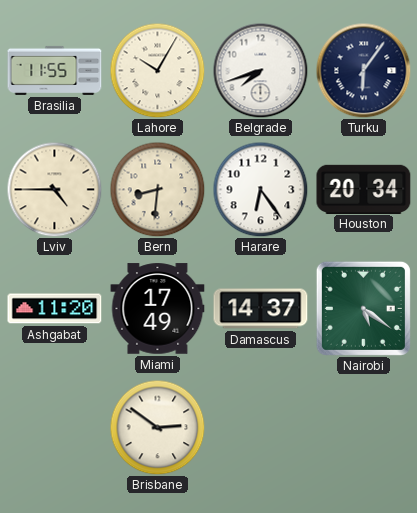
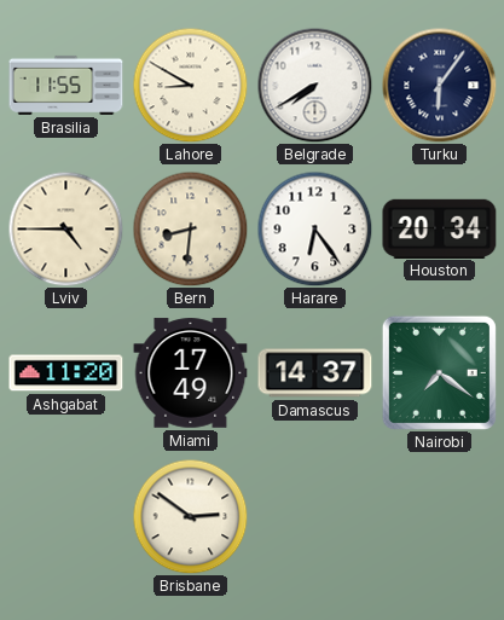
Lahore: 10:05 -> 8:50
Belgrade: 7:42 -> 7:40
Nairobi: 5:21 -> 7:21
